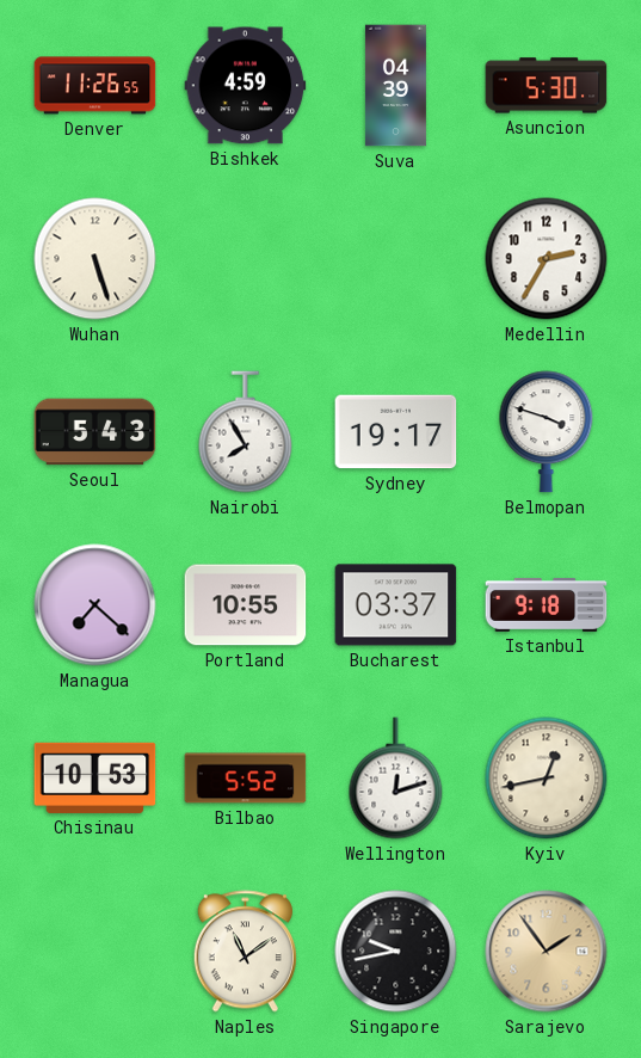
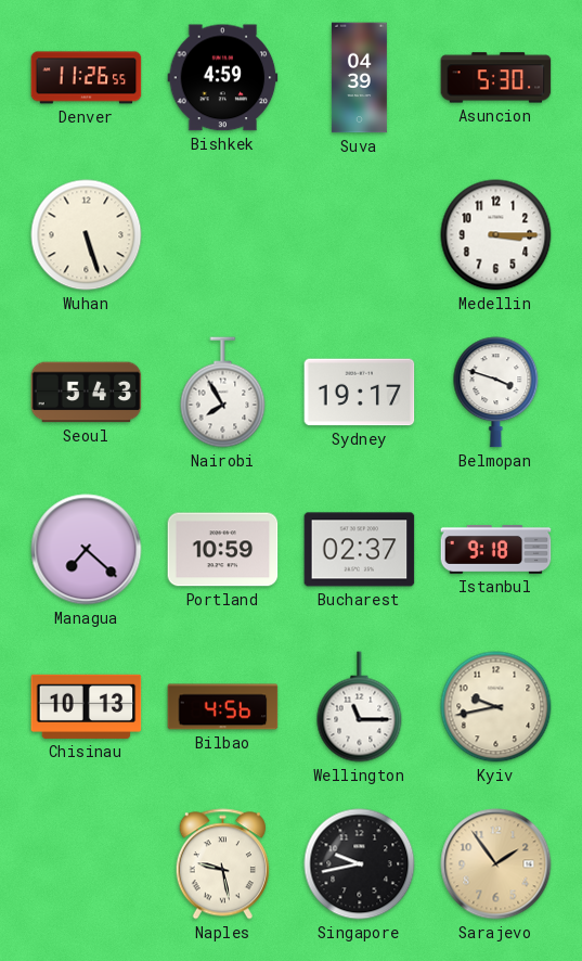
Medellin: 2:35 -> 3:15
Portland: 10:55 -> 10:59
Bucharest: 03:37 -> 02:37
Chisinau: 10:53 -> 10:13
Bilbao: 5:52 -> 4:56
Wellington: 12:12 -> 11:15
Kyiv: 12:43 -> 9:43
Naples: 11:09 -> 9:28
